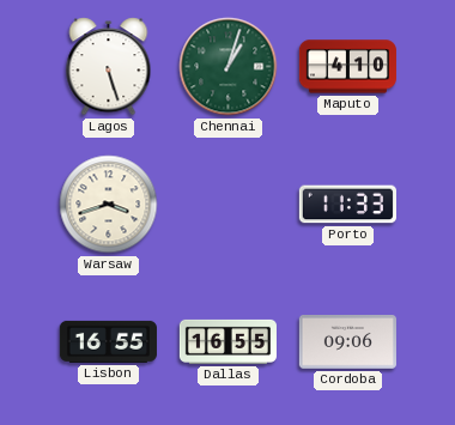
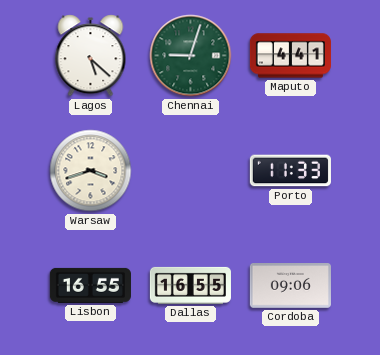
Lagos: 5:27 -> 5:22
Chennai: 1:03 -> 9:03
Maputo: 4:10 -> 4:41
